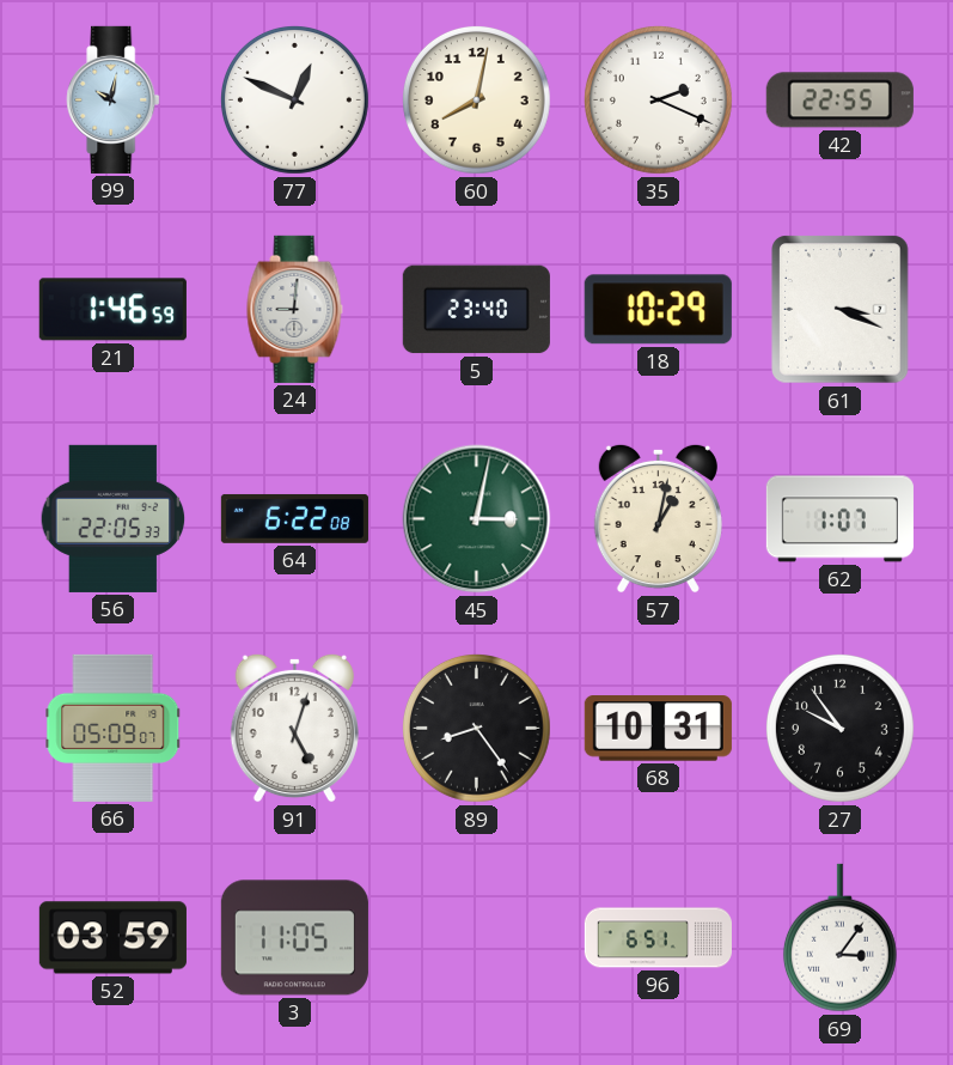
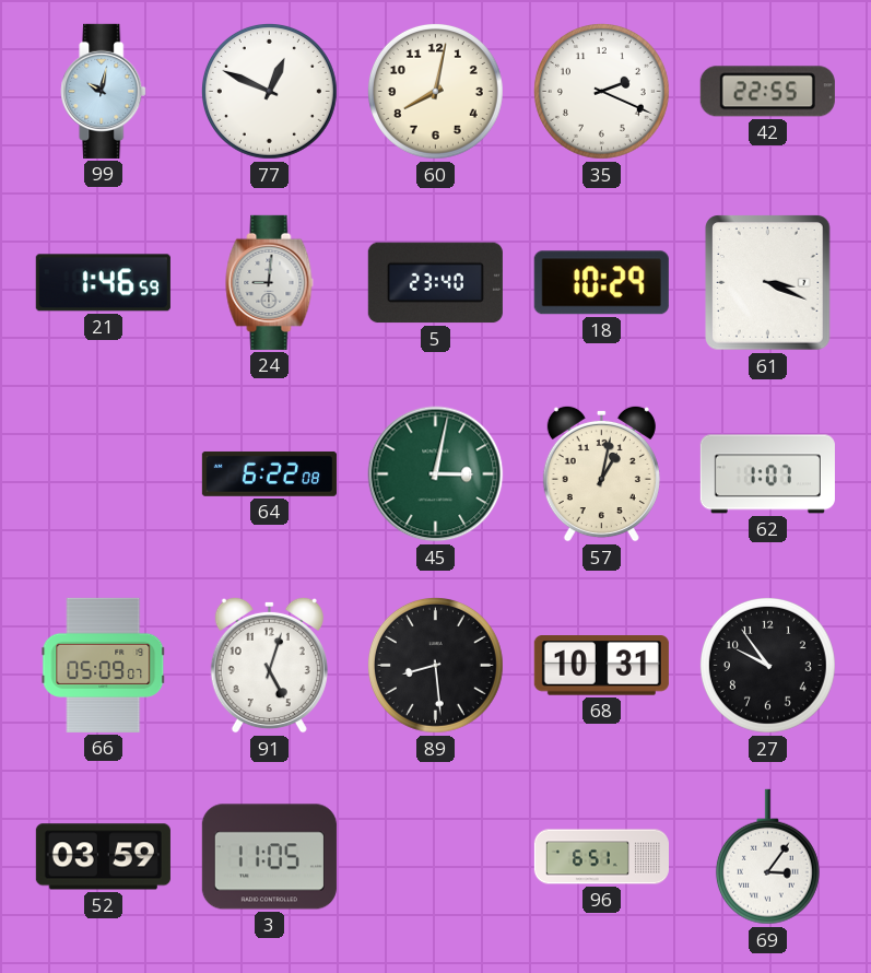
56: 22:05 -> none
89: 8:24 -> 8:29
